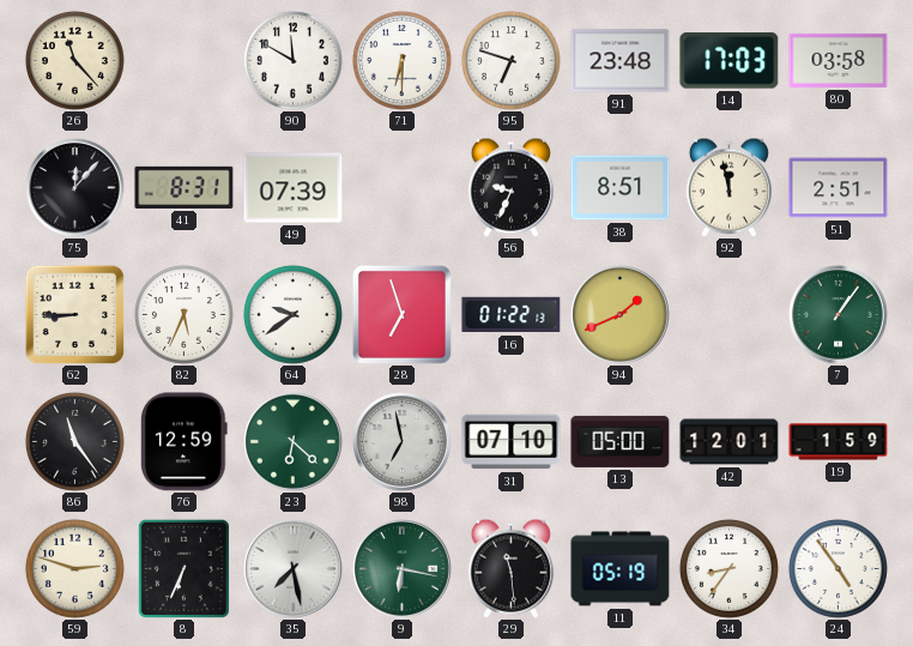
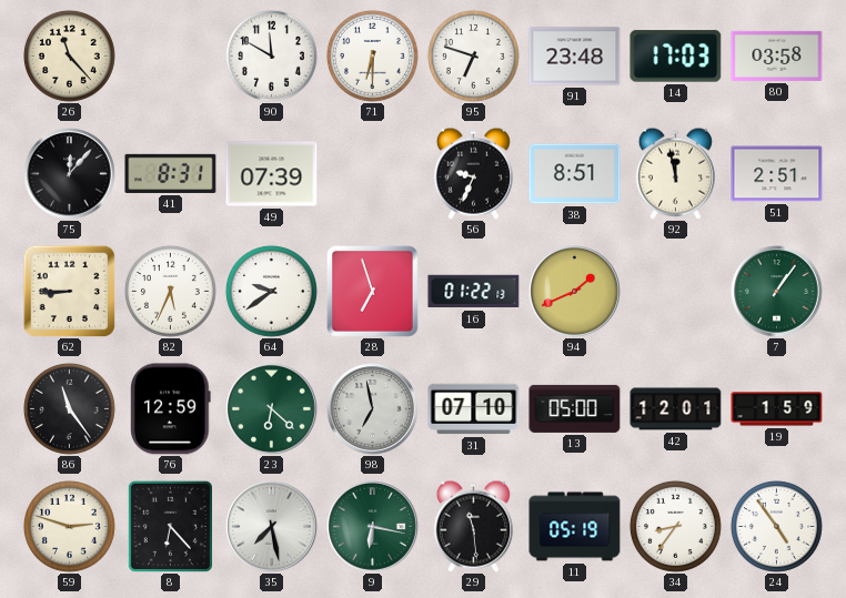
8: 6:34 -> 6:23
